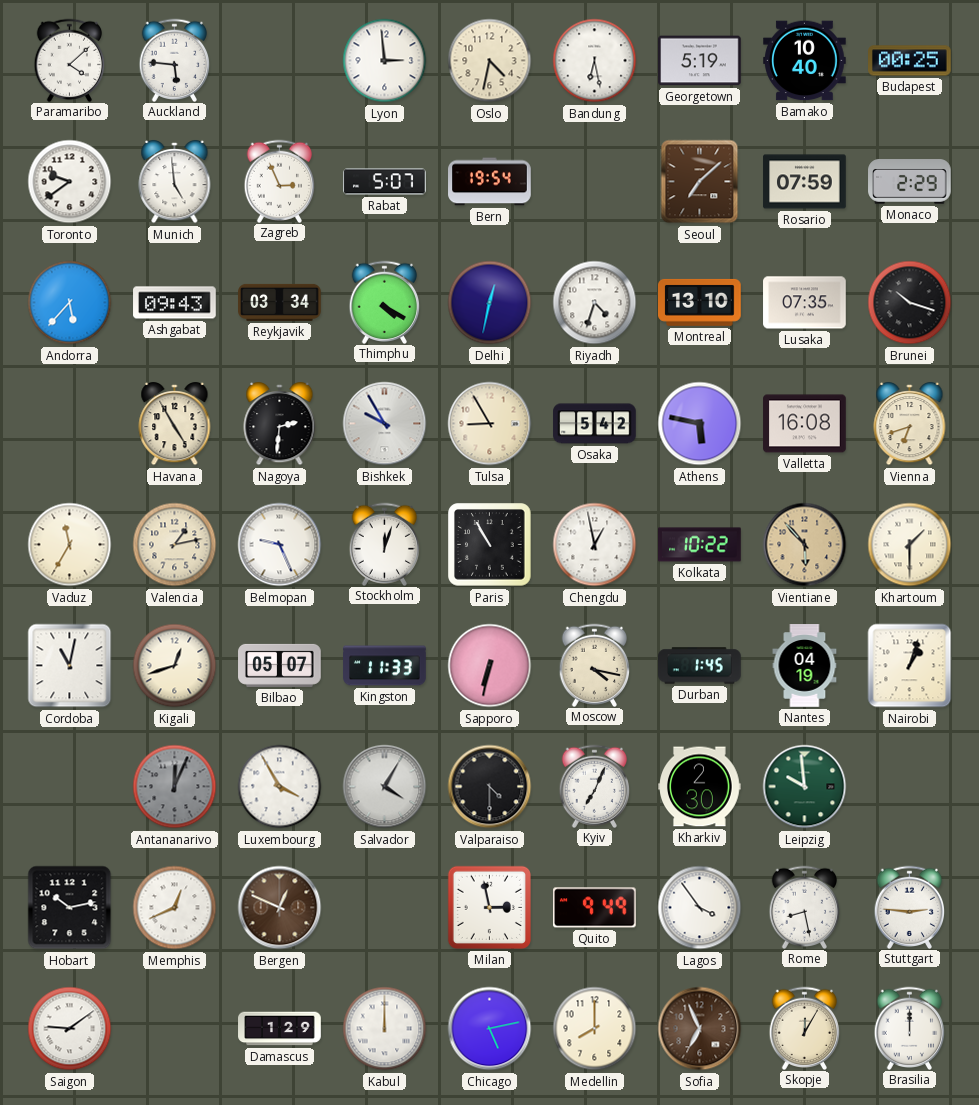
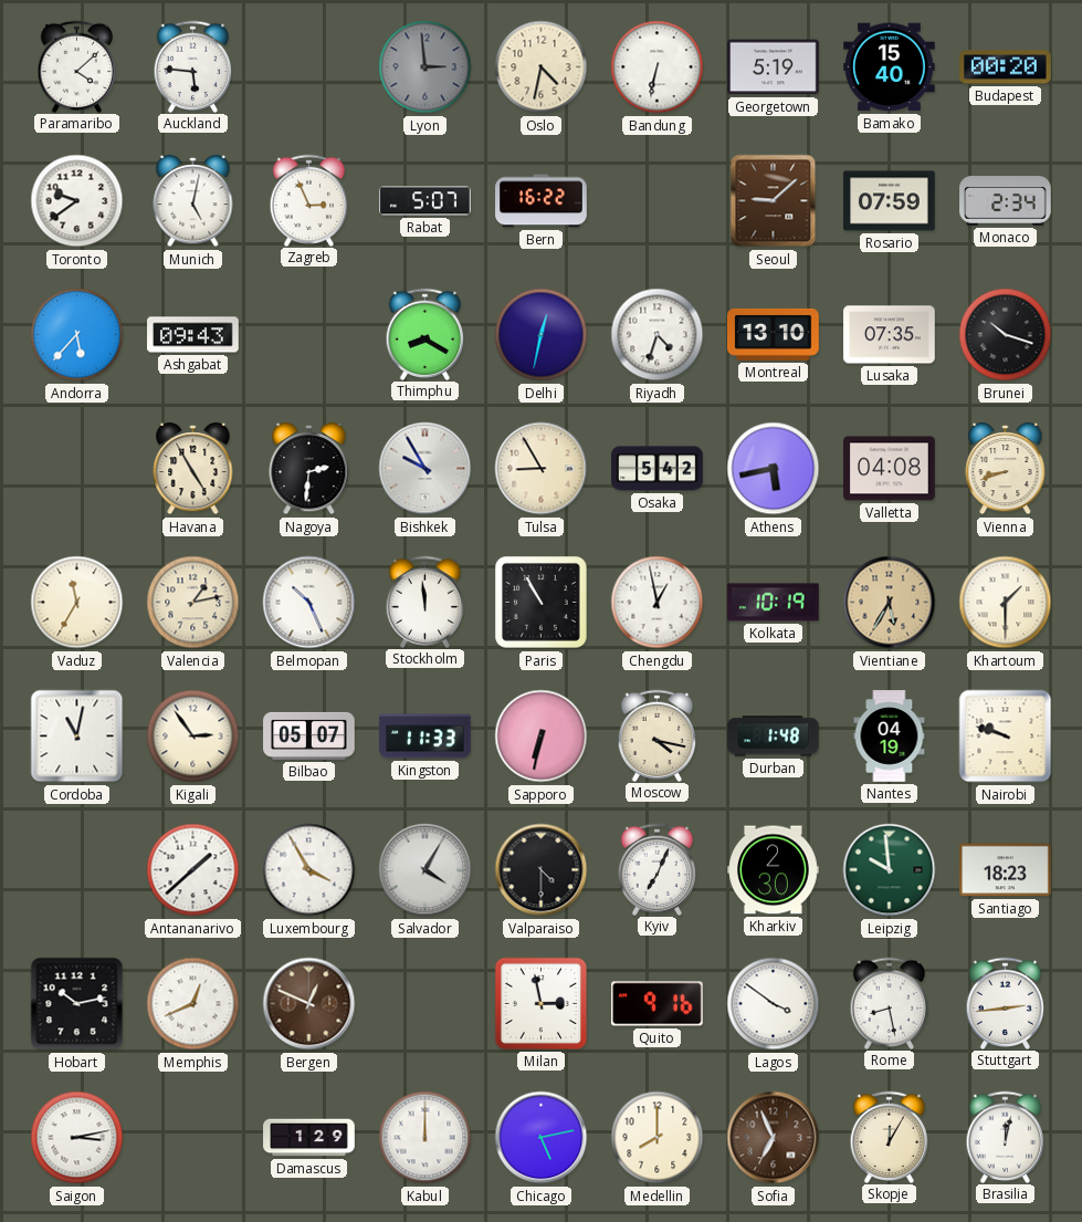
Lyon dial: white -> grey
Bandung: 6:28 -> 6:32
Bamako: 10:40 -> 15:40
Budapest: 00:25 -> 00:20
Munich: 4:59 -> 5:02
Bern: 19:54 -> 16:22
Seoul: 7:08 -> 9:08
Monaco: 2:29 -> 2:34
Reykjavik: 03:34 -> none
Thimphu: 4:20 -> 8:20
Athens: 5:47 -> 5:43
Valletta: 16:08 -> 04:08
Vienna: 6:42 -> 8:42
Belmopan: 9:26 -> 10:26
Stockholm: 12:03 -> 11:59
Kolkata: 10:22 -> 10:19
Vientiane: 5:53 -> 5:35
Kigali: 12:42 -> 2:54
Durban: 1:45 -> 1:48
Nairobi: 1:03 -> 9:48
Antananarivo: 12:04 -> 1:38
Antananarivo dial: grey -> white
Santiago: none -> 18:23
Quito: 9:49 -> 9:16
Lagos: 3:54 -> 3:51
Stuttgart: 2:46 -> 2:44
Saigon: 9:09 -> 3:13
Brasilia: 12:00 -> 12:02
